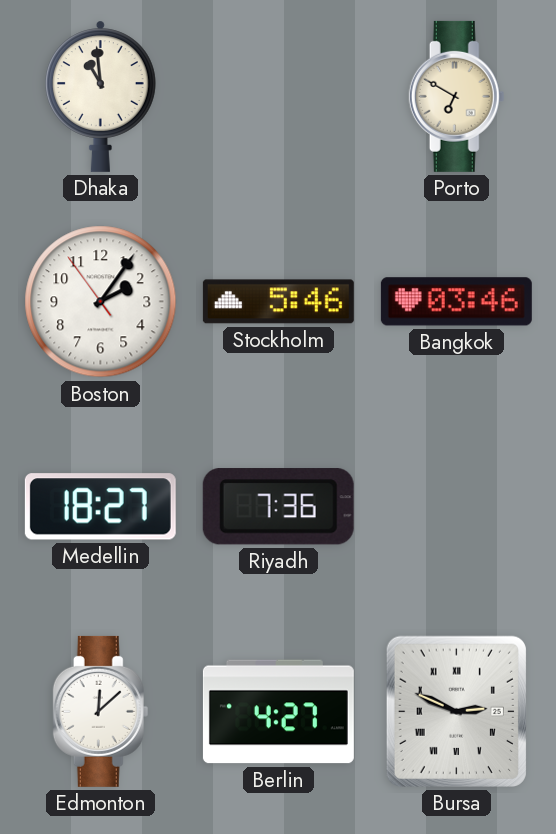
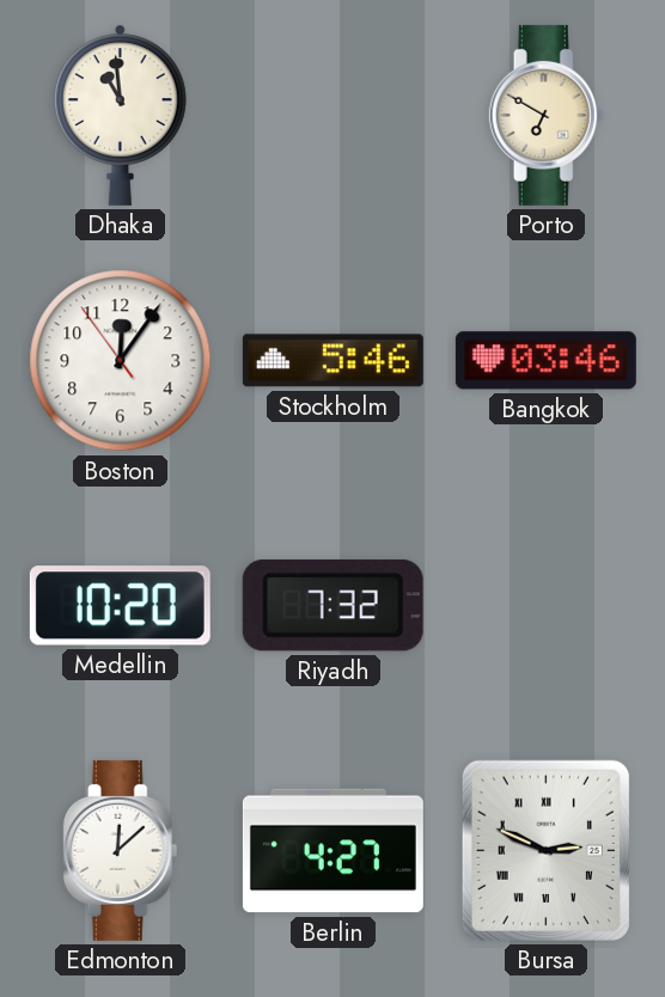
Boston: 2:05 -> 12:05
Medellin: 18:27 -> 10:20
Riyadh: 7:36 -> 7:32
